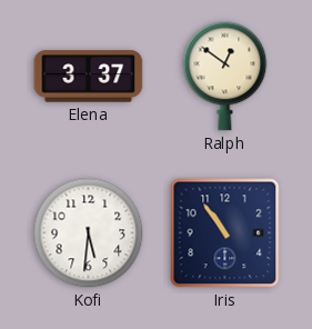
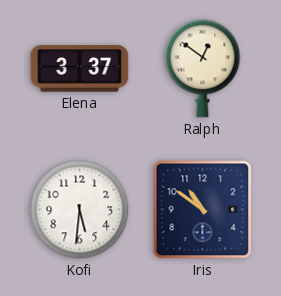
Iris: 10:54 -> 10:51
